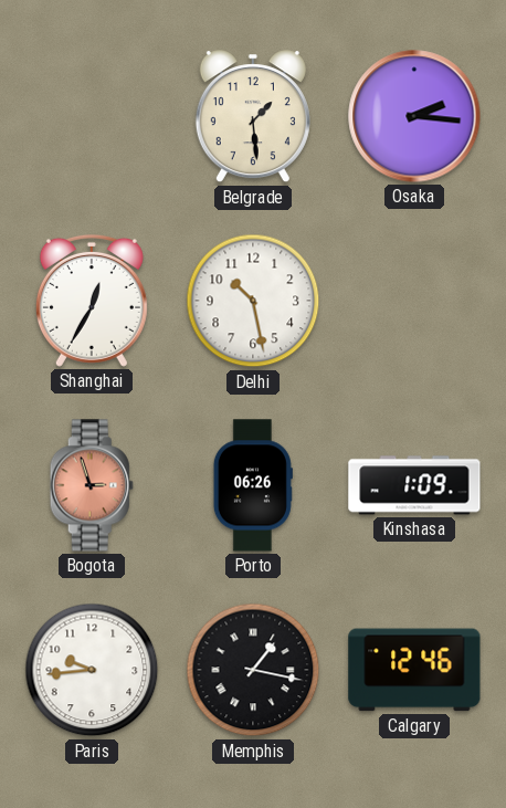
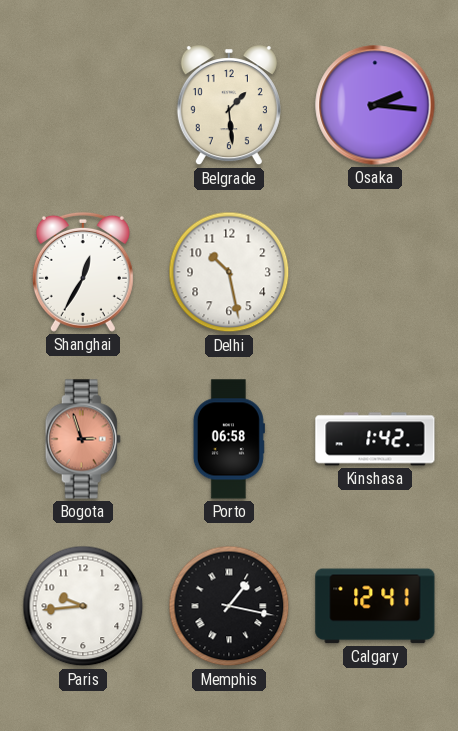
Porto: 06:26 -> 06:58
Kinshasa: 1:09 -> 1:42
Calgary: 12:46 -> 12:41
